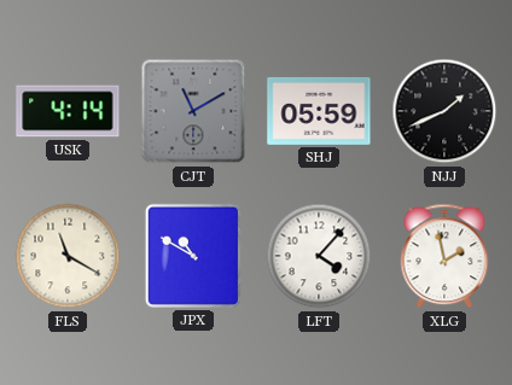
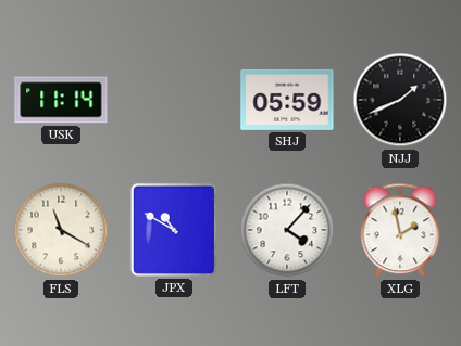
USK: 4:14 -> 11:14
CJT: 11:10 -> none
